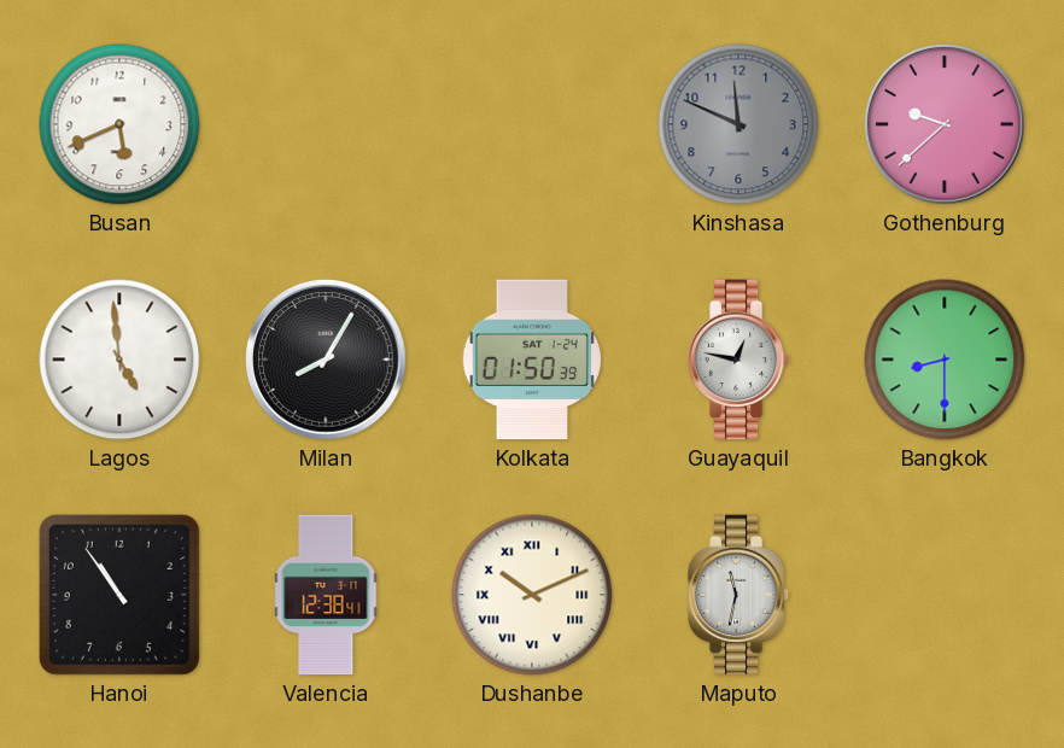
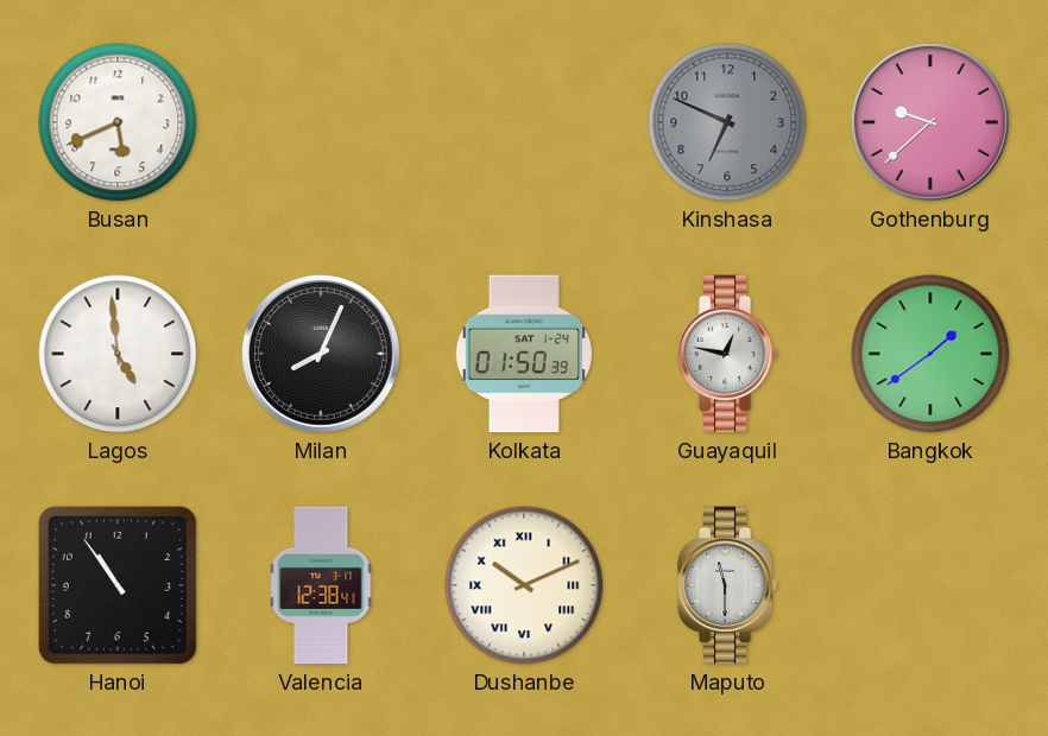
Kinshasa: 11:49 -> 6:49
Milan: 8:05 -> 8:04
Bangkok: 8:30 -> 1:39
Maputo: 11:32 -> 11:30
